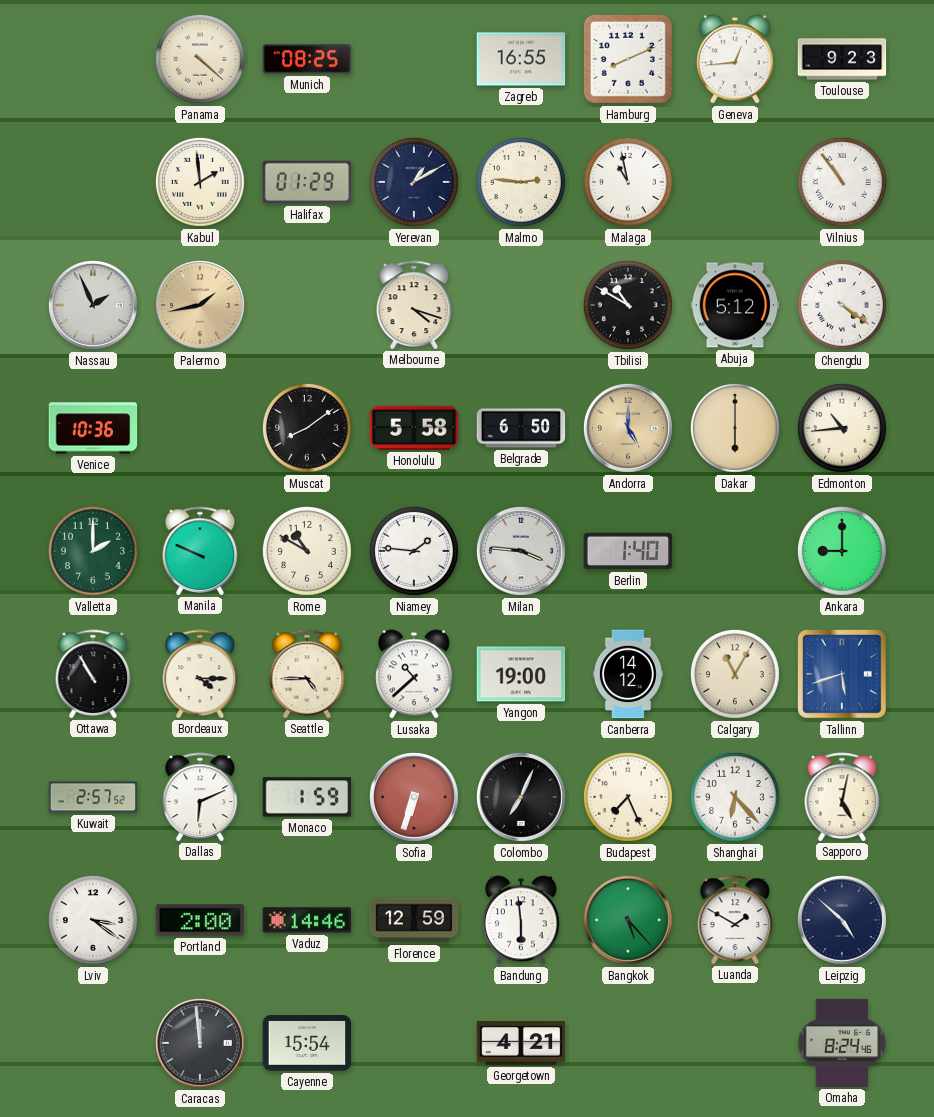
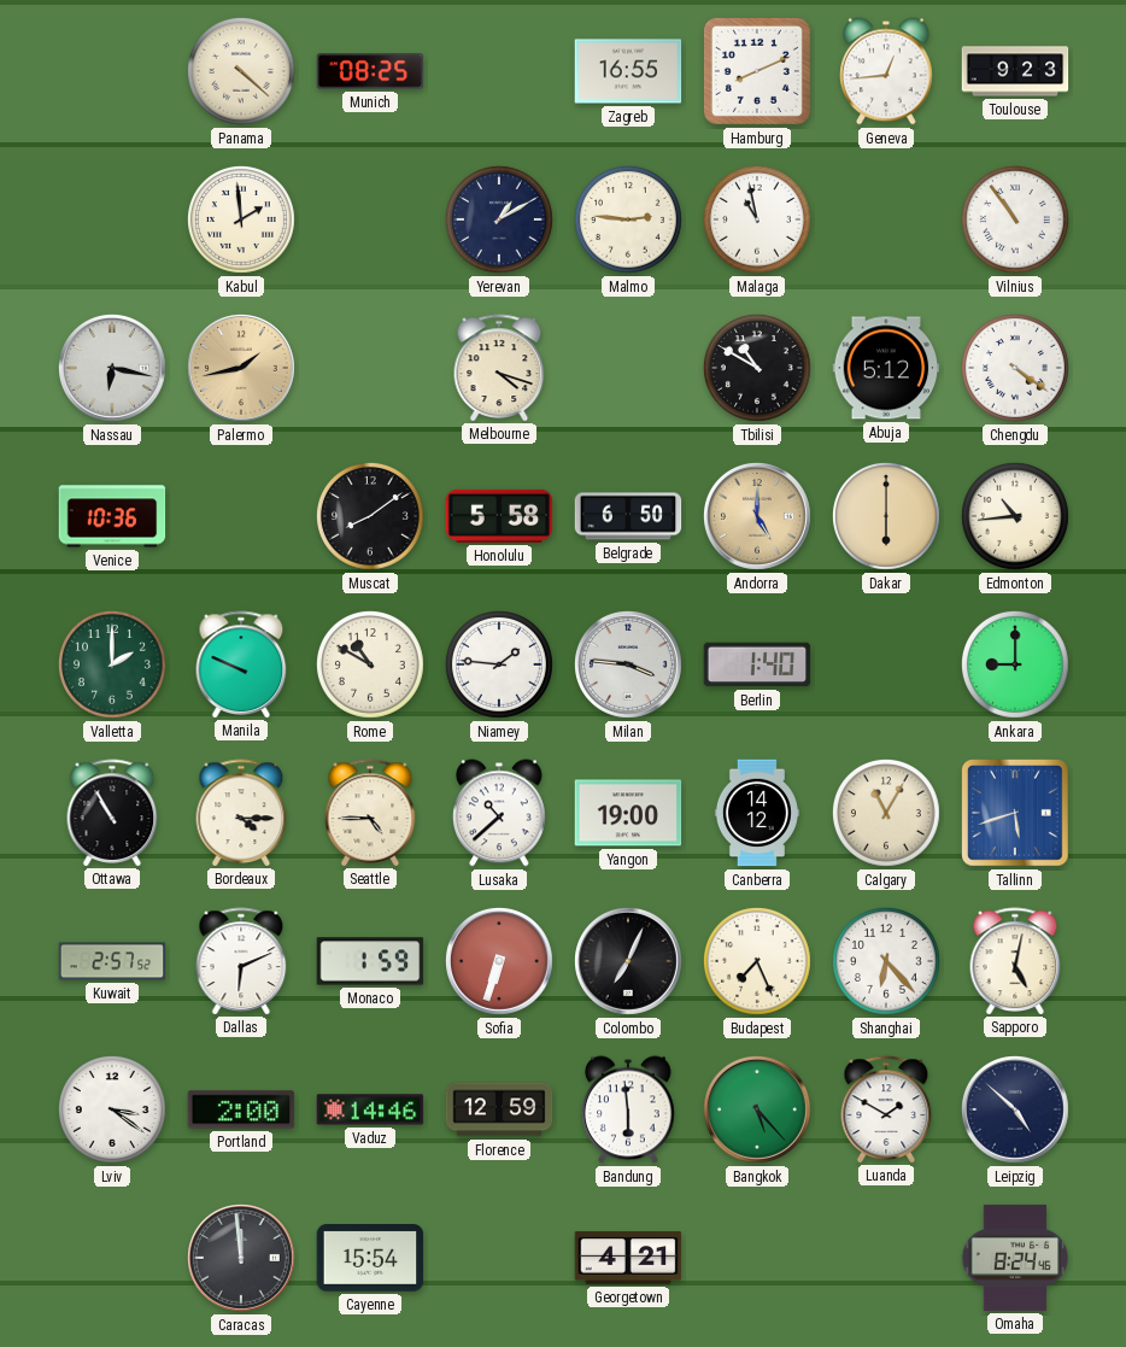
Halifax: 01:29 -> none
Nassau: 1:56 -> 6:17
